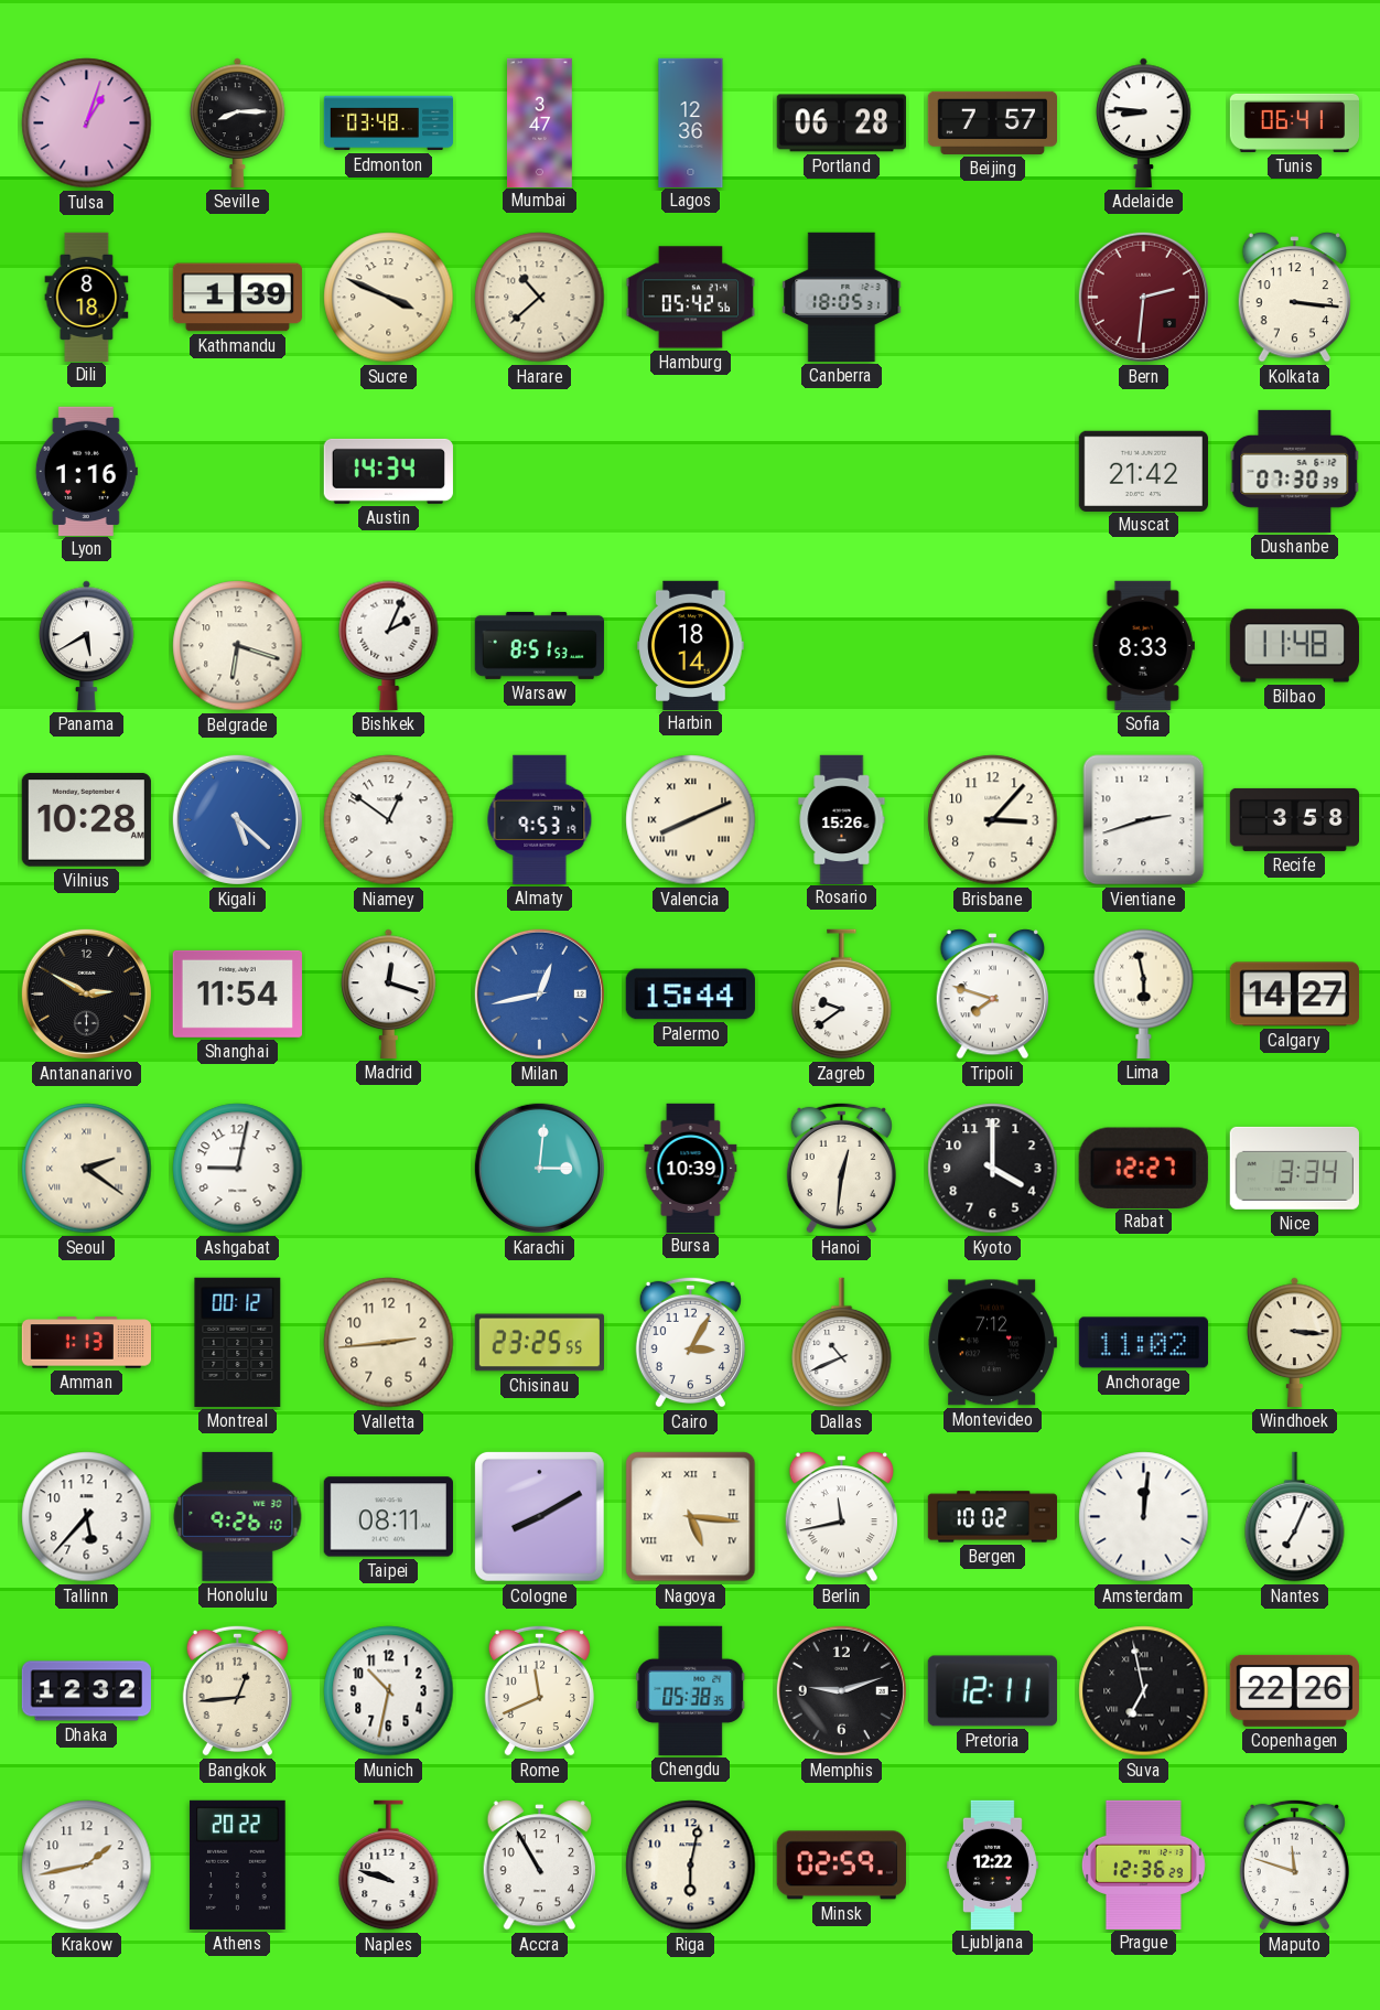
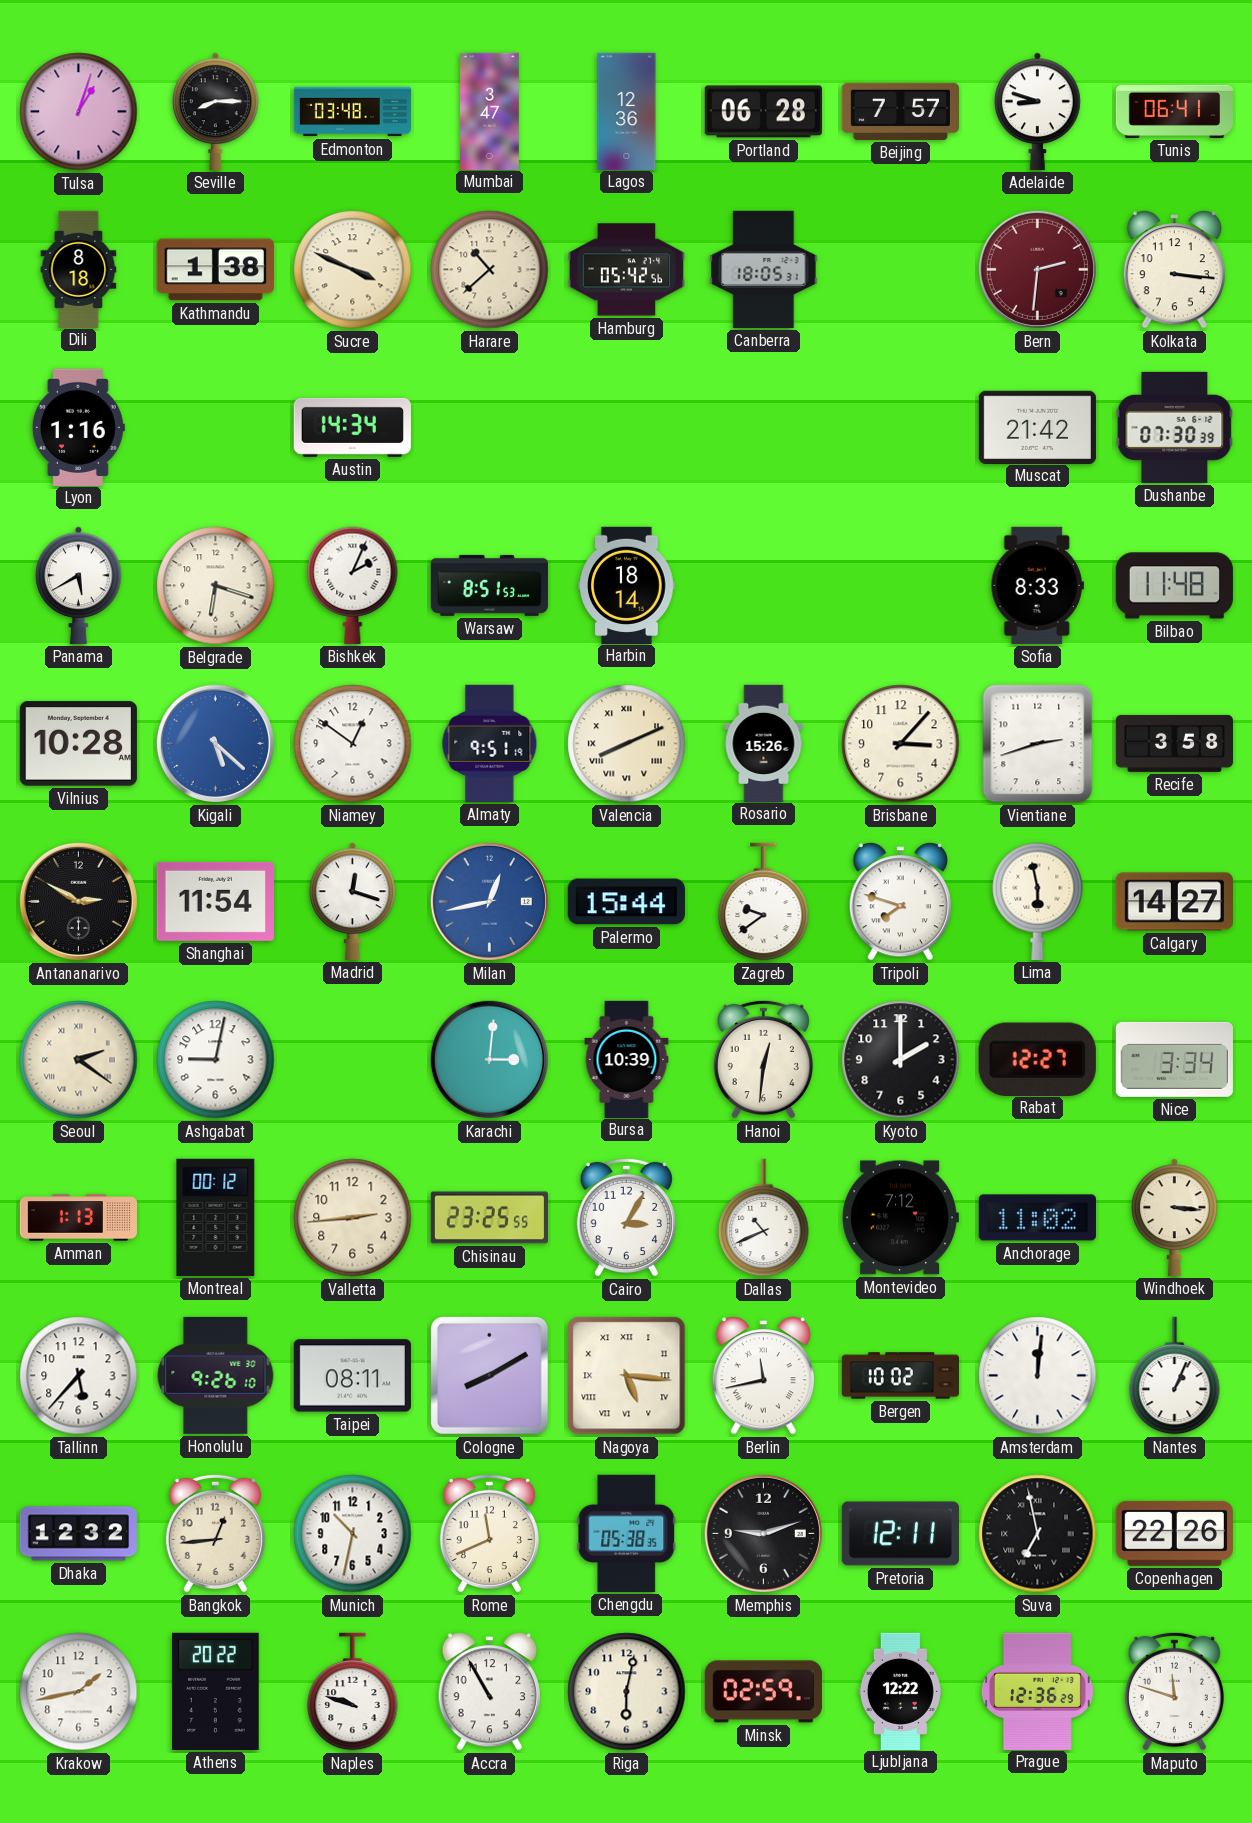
Adelaide: 8:46 -> 8:48
Kathmandu: 1:39 -> 1:38
Almaty: 9:53 -> 9:51
Kyoto: 4:00 -> 2:00
Nantes: 7:04 -> 1:04
